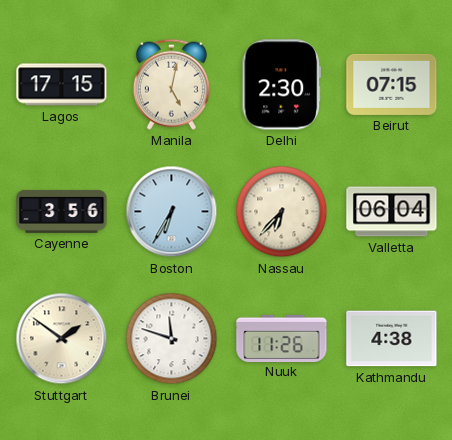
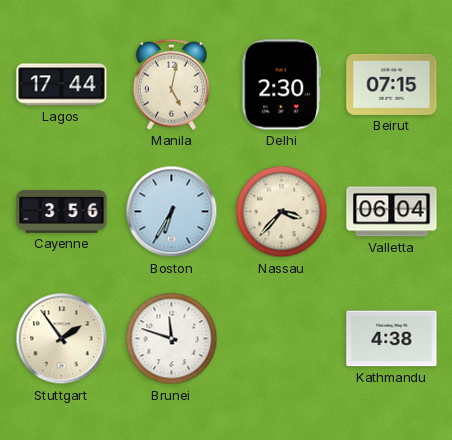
Lagos: 17:15 -> 17:44
Nassau: 6:37 -> 3:37
Stuttgart: 1:51 -> 1:54
Nuuk: 11:26 -> none
